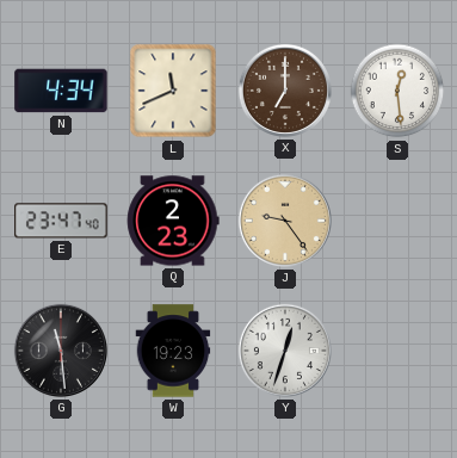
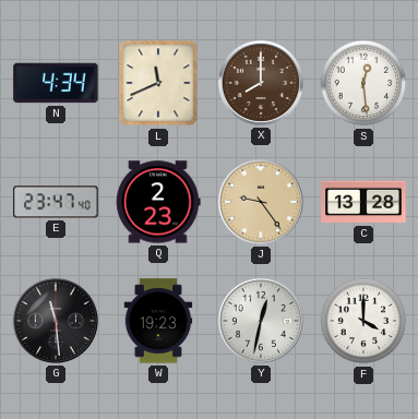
X: 7:00 -> 8:00
C: none -> 13:28
Y: 12:33 -> 12:32
F: none -> 4:00
